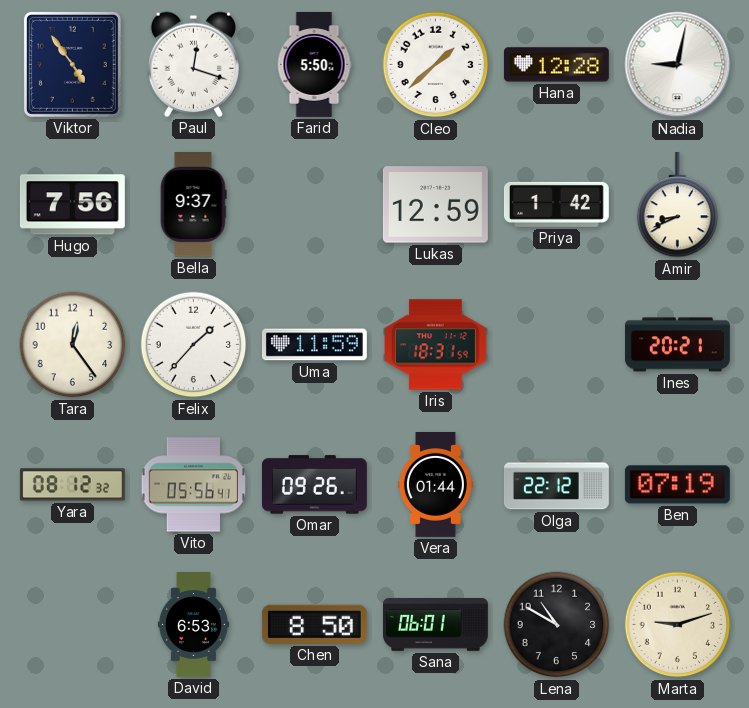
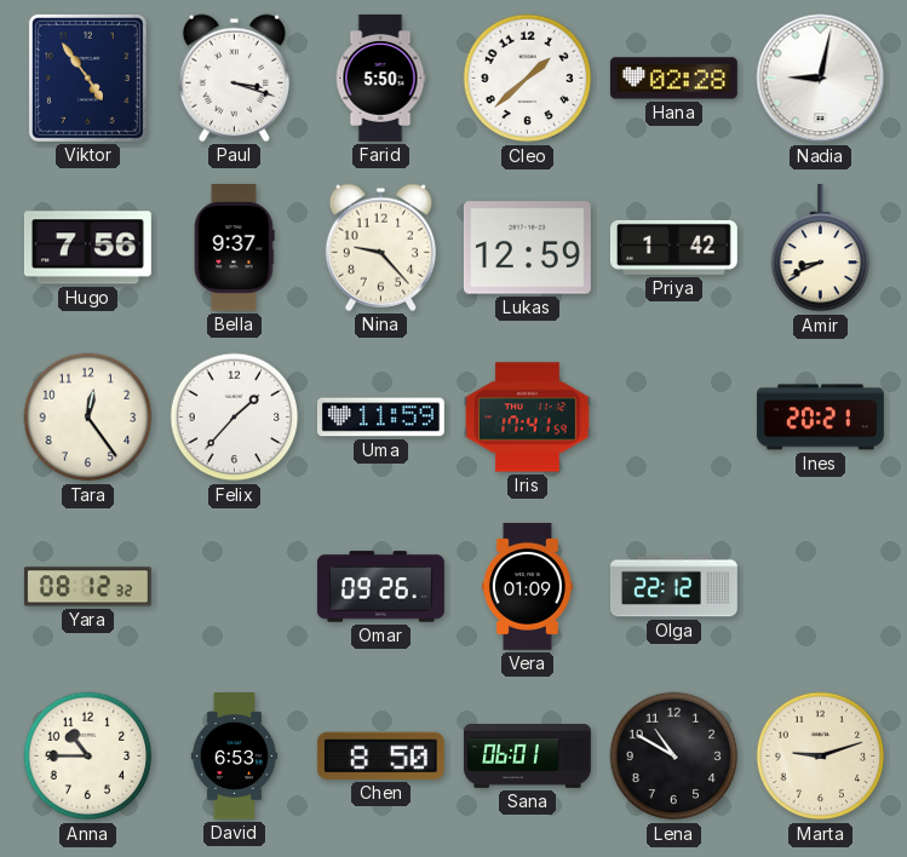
Paul: 12:18 -> 3:18
Hana: 12:28 -> 02:28
Nina: none -> 9:23
Iris: 18:31 -> 17:41
Vito: 05:56 -> none
Vera: 01:44 -> 01:09
Ben: 07:19 -> none
Anna: none -> 10:45
